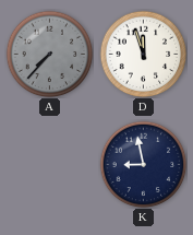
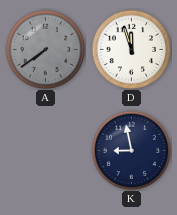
A: 7:37 -> 7:39
